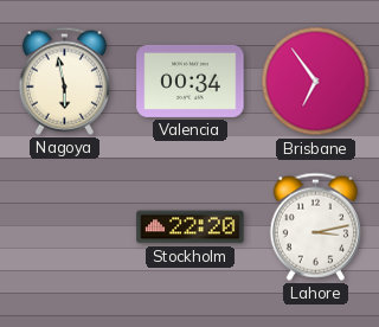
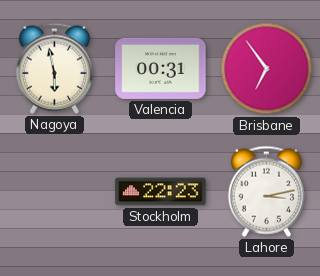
Valencia: 00:34 -> 00:31
Stockholm: 22:20 -> 22:23
